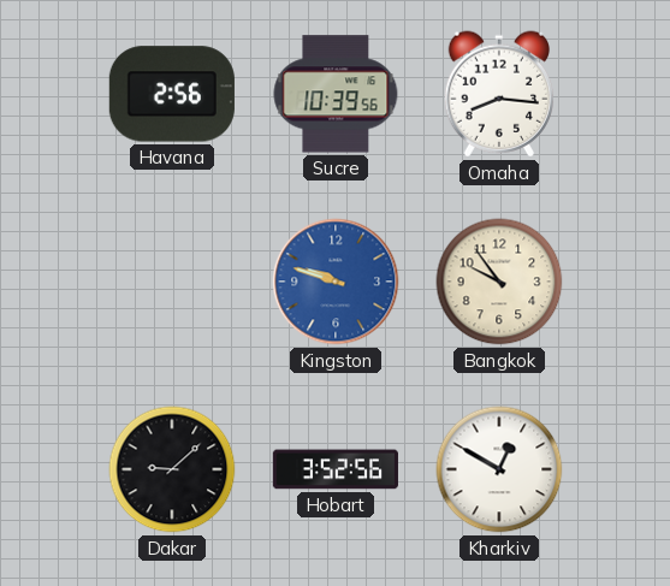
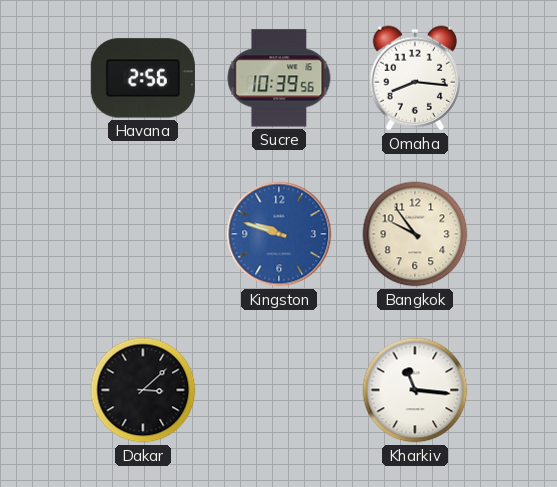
Dakar: 9:08 -> 3:08
Hobart: 3:52 -> none
Kharkiv: 12:50 -> 11:16
